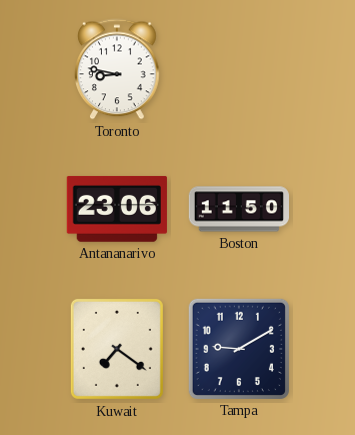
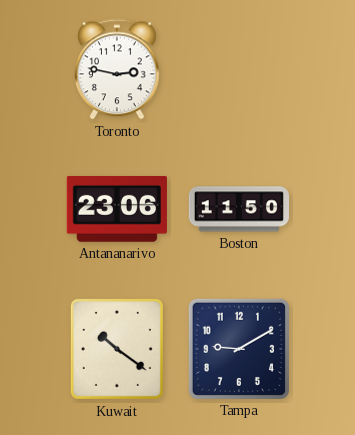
Toronto: 8:47 -> 2:47
Kuwait: 7:21 -> 10:21
